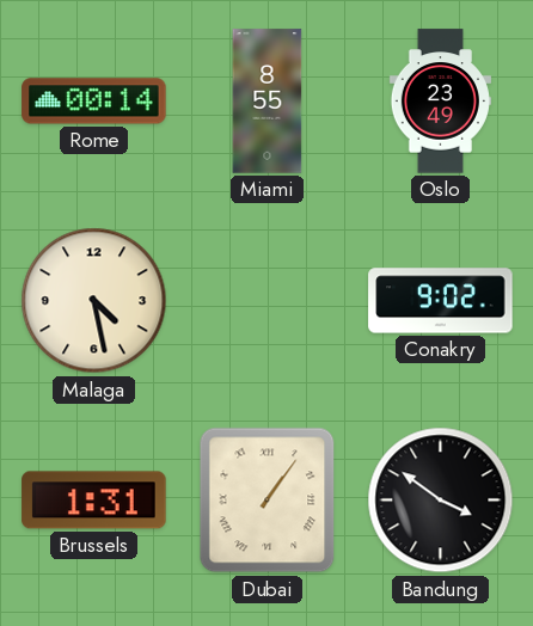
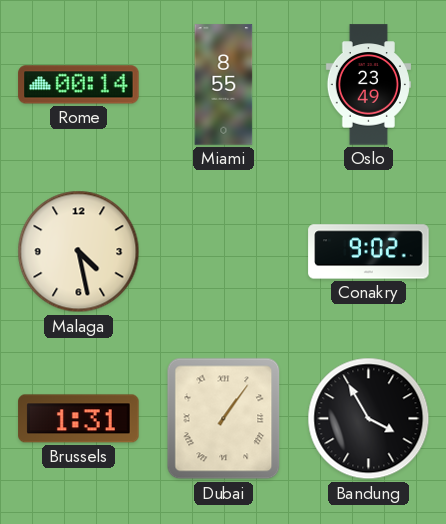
Bandung: 3:51 -> 3:55
